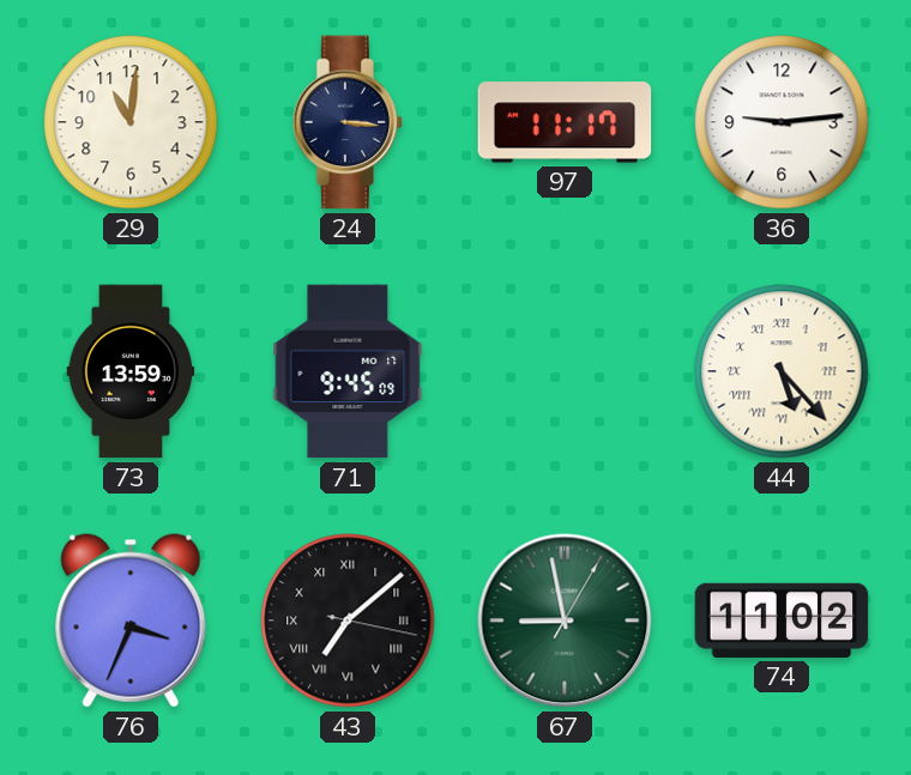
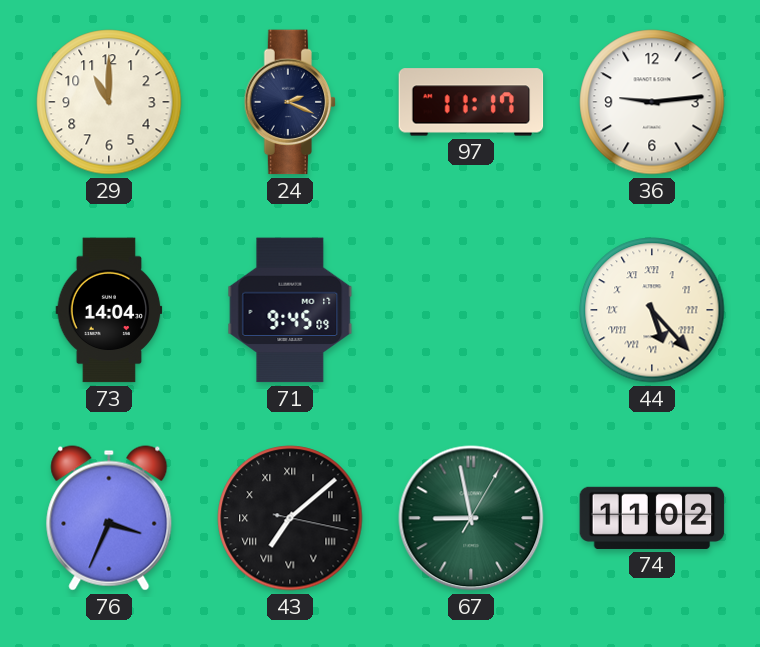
29: 11:01 -> 11:00
24: 3:16 -> 2:19
73: 13:59 -> 14:04
